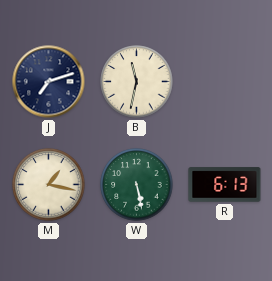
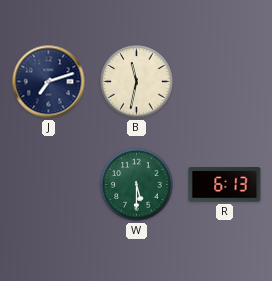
M: 1:17 -> none
W: 5:28 -> 5:30
